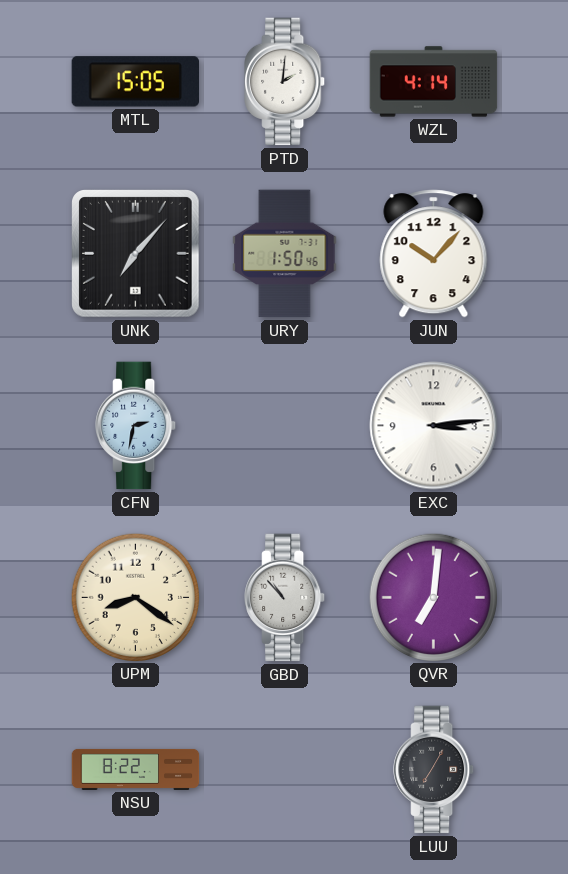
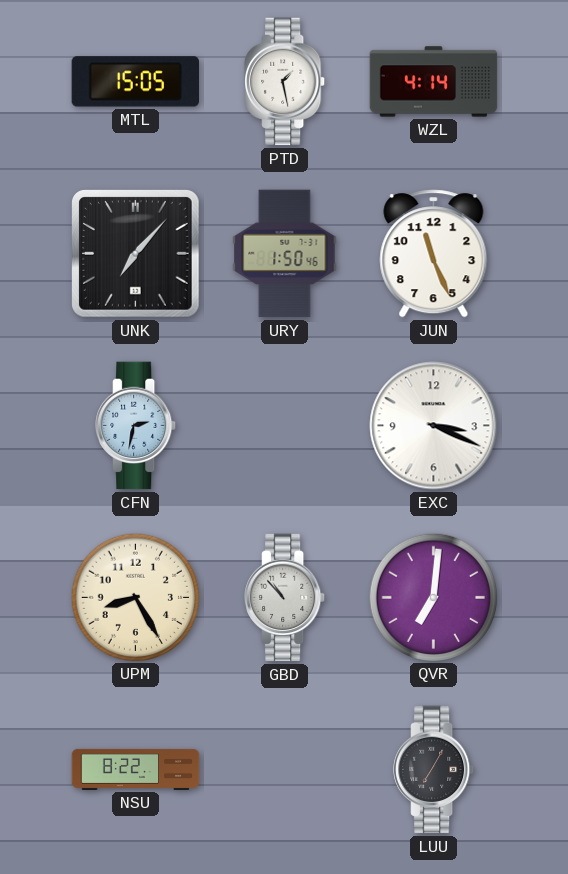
PTD: 2:01 -> 1:28
JUN: 10:07 -> 11:26
EXC: 3:14 -> 3:19
UPM: 8:21 -> 8:25
